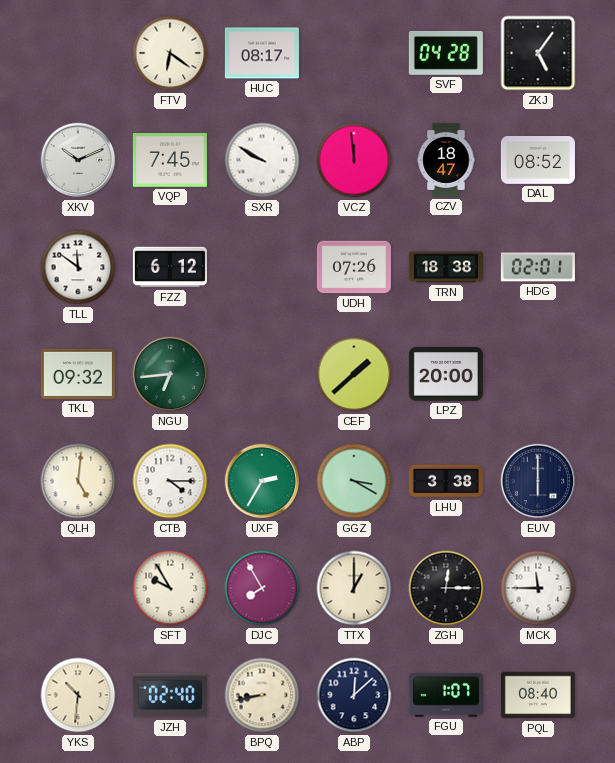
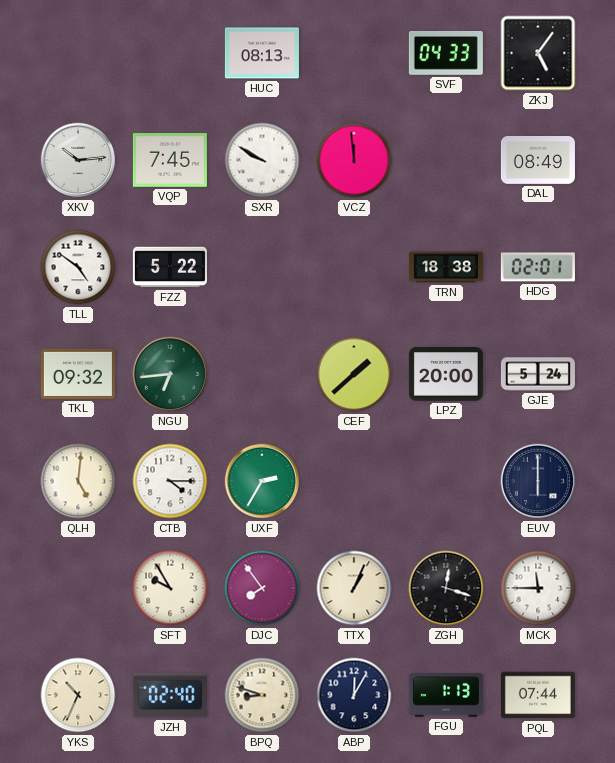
FTV: 6:21 -> none
HUC: 08:17 -> 08:13
SVF: 04:28 -> 04:33
XKV: 10:11 -> 10:14
CZV: 18:47 -> none
DAL: 08:52 -> 08:49
TLL: 11:51 -> 4:51
FZZ: 6:12 -> 5:22
UDH: 07:26 -> none
GJE: none -> 5:24
GGZ: 3:20 -> none
LHU: 3:38 -> none
DJC: 7:55 -> 7:54
TTX: 1:00 -> 1:04
ZGH: 12:15 -> 12:18
YKS: 10:31 -> 10:34
BPQ: 8:43 -> 8:48
ABP: 12:08 -> 12:05
FGU: 1:07 -> 1:13
PQL: 08:40 -> 07:44
